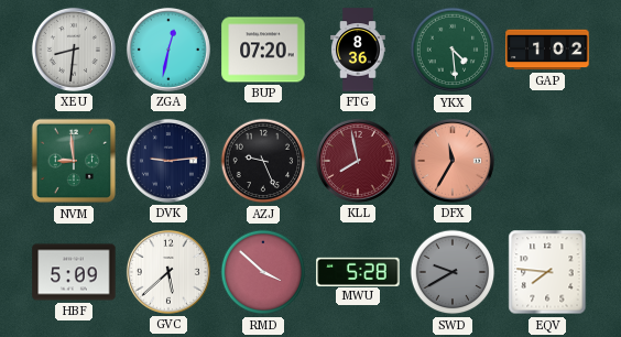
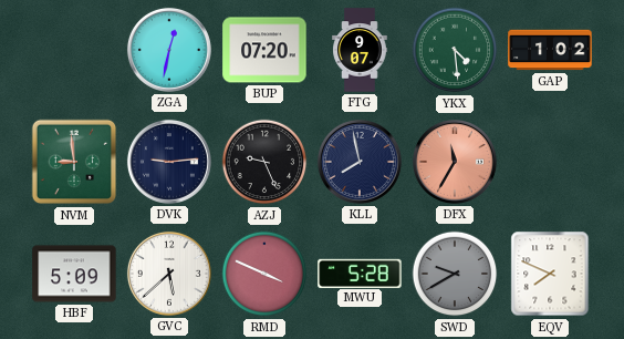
XEU: 8:31 -> none
FTG: 8:36 -> 9:07
KLL dial: burgundy -> navy
RMD: 3:52 -> 3:49
EQV: 7:46 -> 7:49
